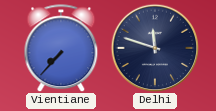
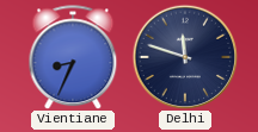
Vientiane: 7:37 -> 8:34
